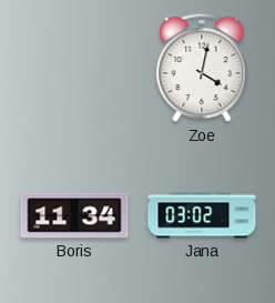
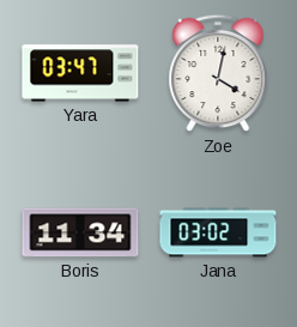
Yara: none -> 03:47
